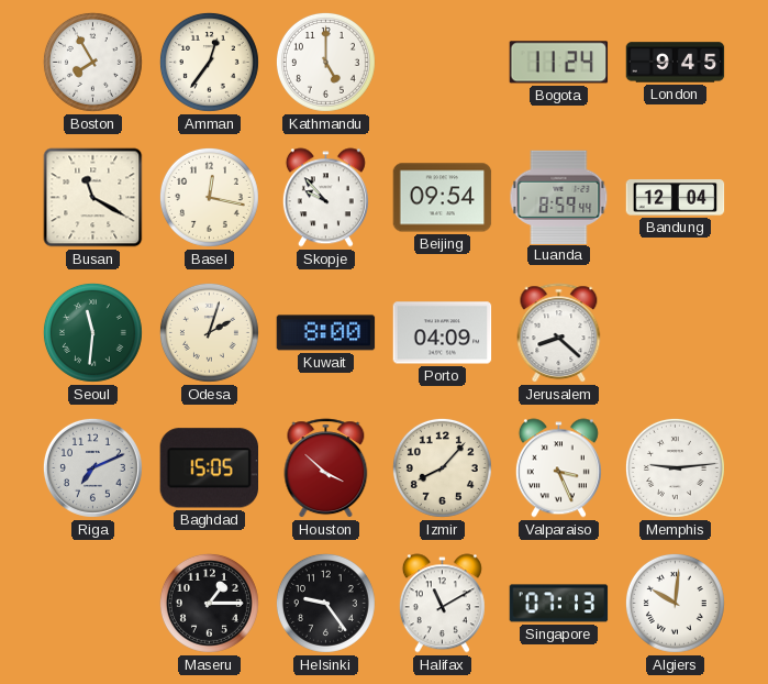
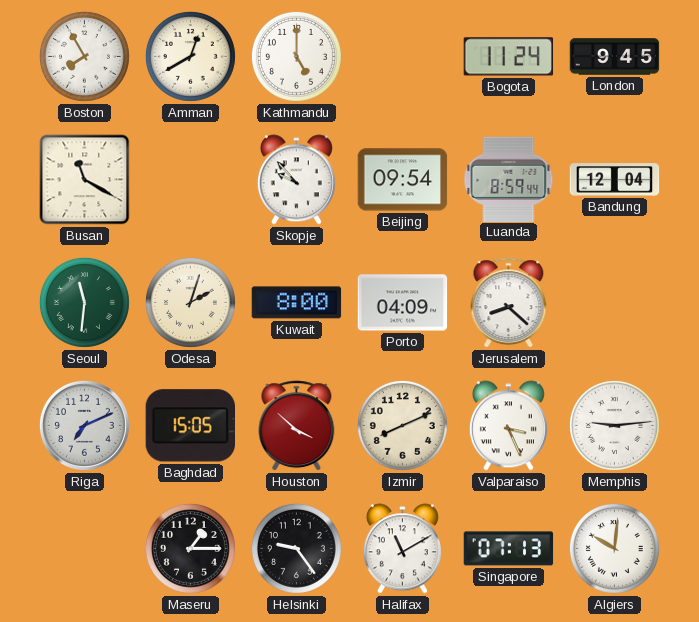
Amman: 12:36 -> 12:40
Basel: 12:17 -> none
Izmir: 8:07 -> 8:11
